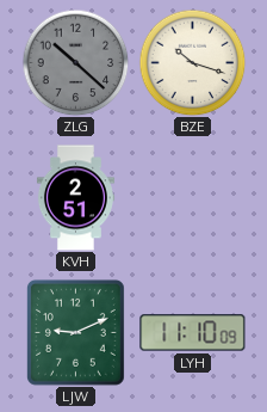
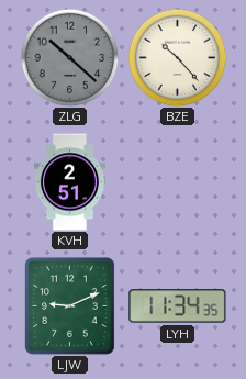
BZE: 10:18 -> 10:23
LYH: 11:10 -> 11:34
